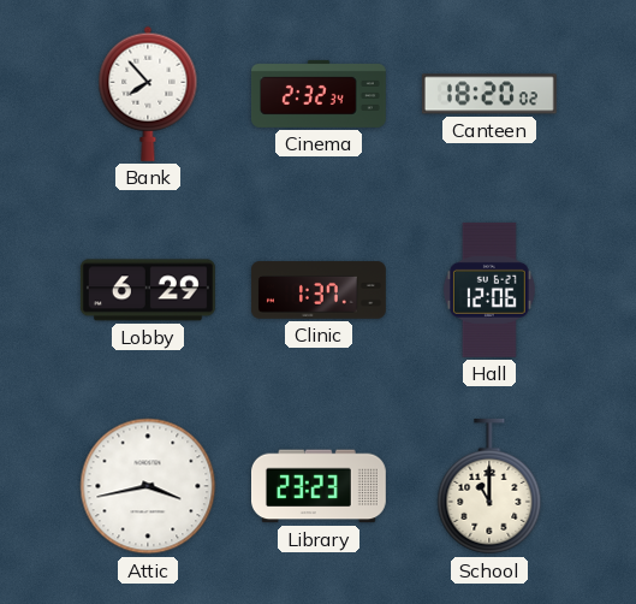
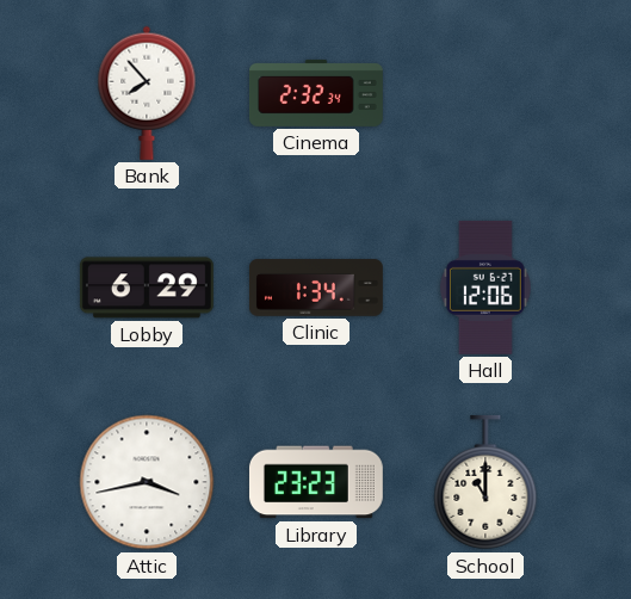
Canteen: 18:20 -> none
Clinic: 1:37 -> 1:34
